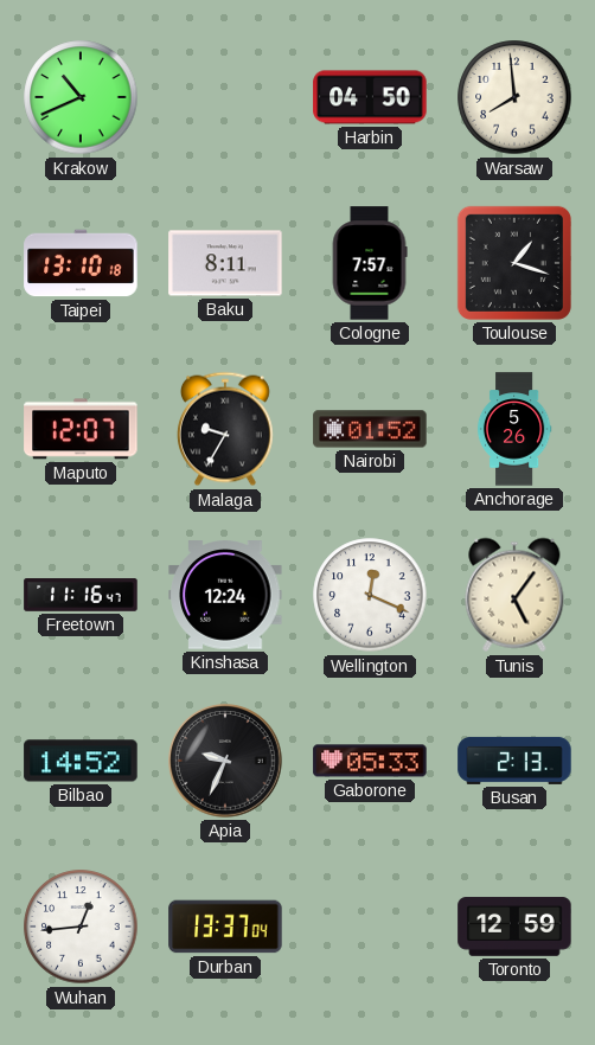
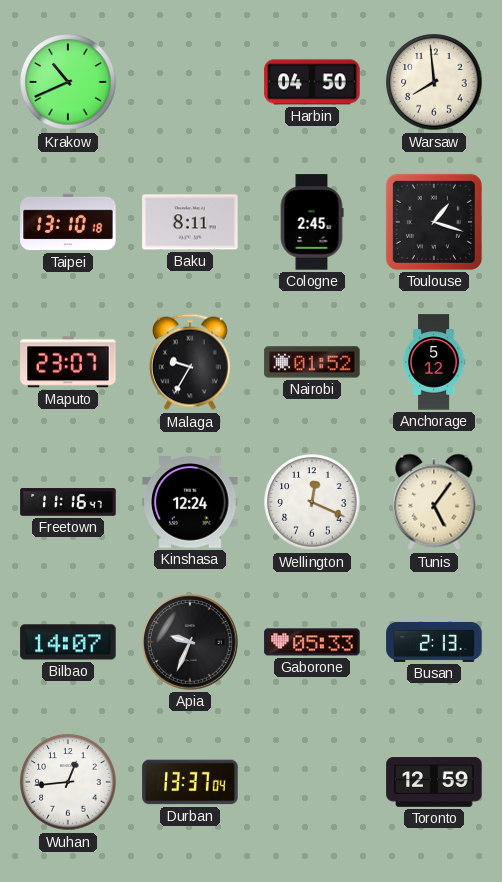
Cologne: 7:57 -> 2:45
Maputo: 12:07 -> 23:07
Anchorage: 5:26 -> 5:12
Bilbao: 14:52 -> 14:07
